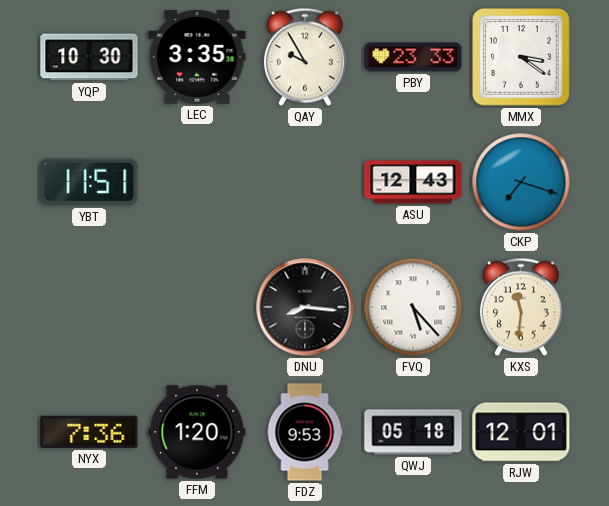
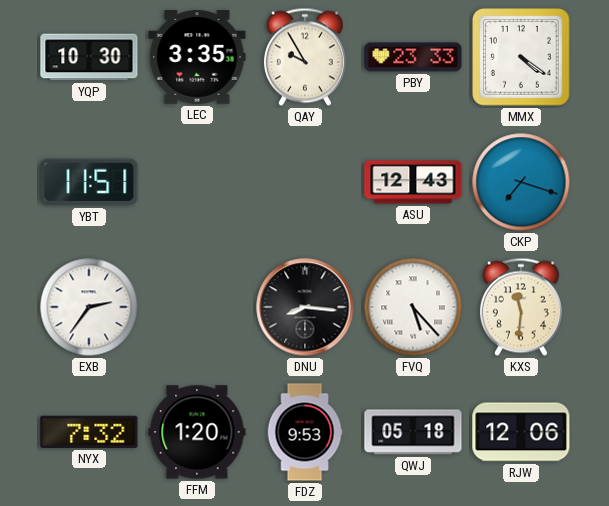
MMX: 3:21 -> 4:21
EXB: none -> 2:36
NYX: 7:36 -> 7:32
RJW: 12:01 -> 12:06
